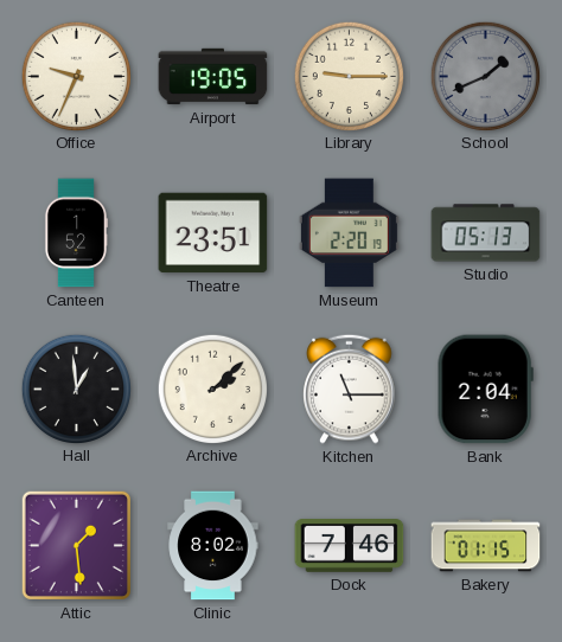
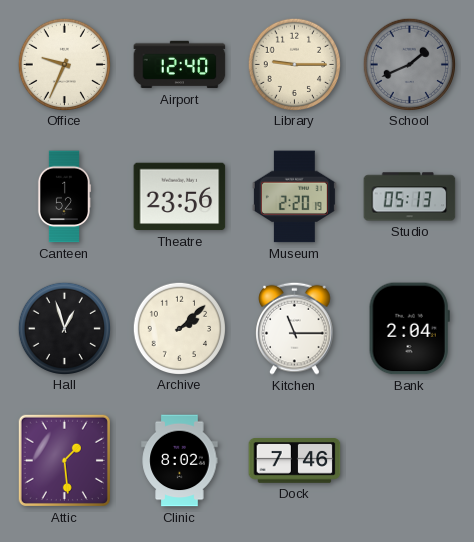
Airport: 19:05 -> 12:40
Theatre: 23:51 -> 23:56
Hall: 12:59 -> 12:57
Bakery: 01:15 -> none
